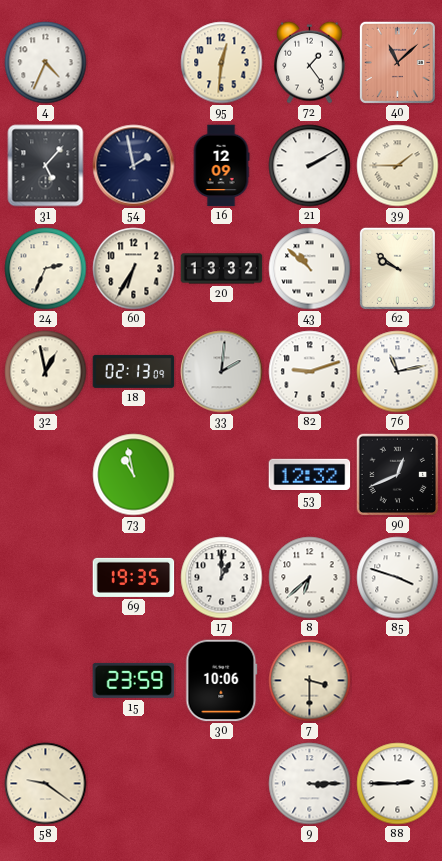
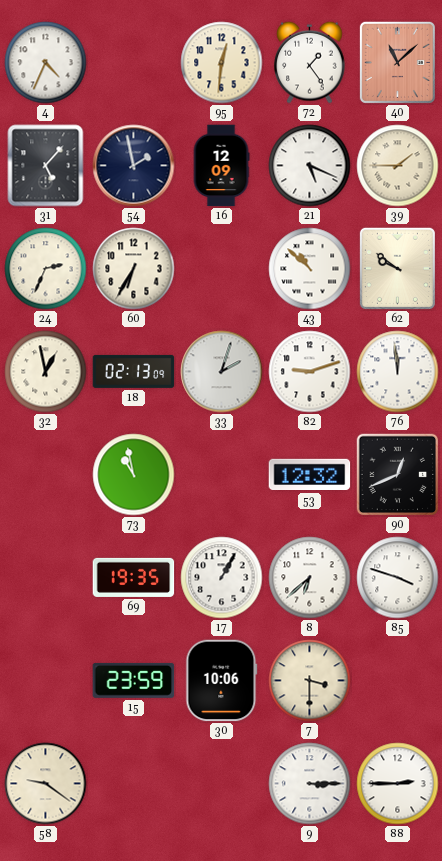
21: 2:10 -> 5:19
20: 13:32 -> none
33: 2:01 -> 2:03
76: 11:13 -> 11:59
17: 1:00 -> 1:05
